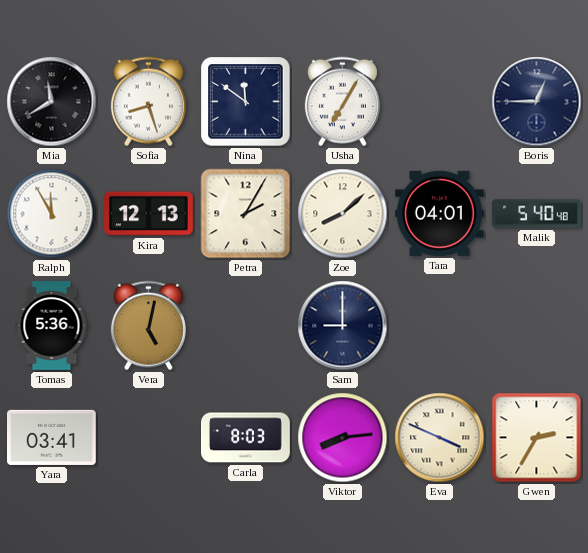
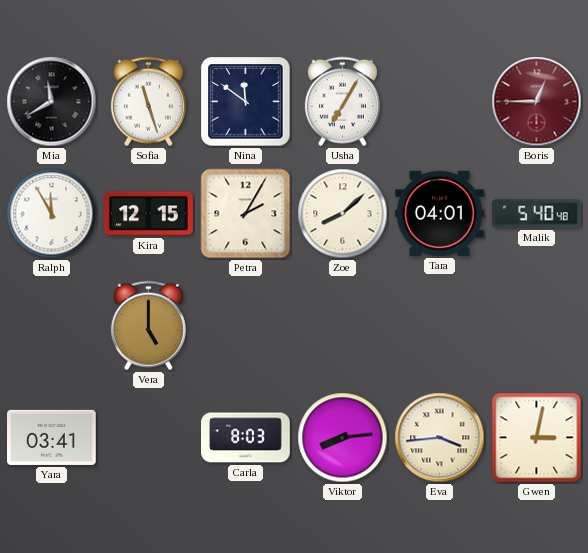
Sofia: 8:27 -> 11:27
Boris dial: navy -> burgundy
Kira: 12:13 -> 12:15
Tomas: 5:36 -> none
Vera: 5:02 -> 5:00
Sam: 9:00 -> none
Eva: 3:49 -> 3:44
Gwen: 2:35 -> 3:02
